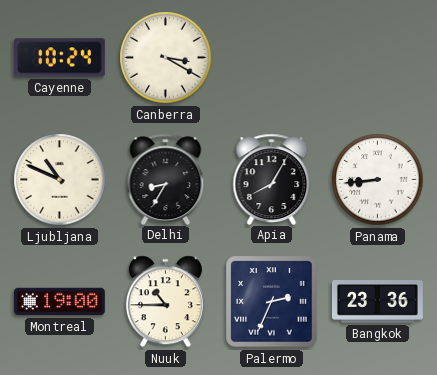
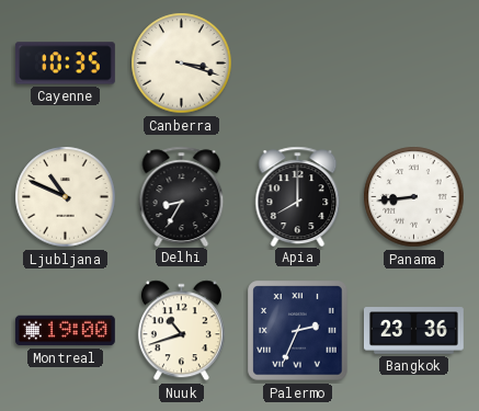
Cayenne: 10:24 -> 10:35
Canberra: 3:20 -> 3:18
Apia: 8:05 -> 8:00
Nuuk: 10:45 -> 10:42
